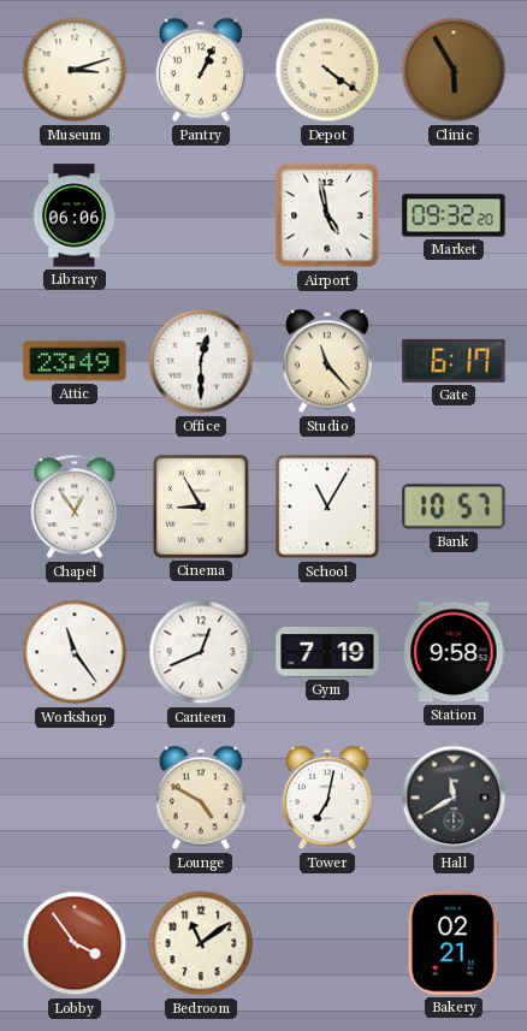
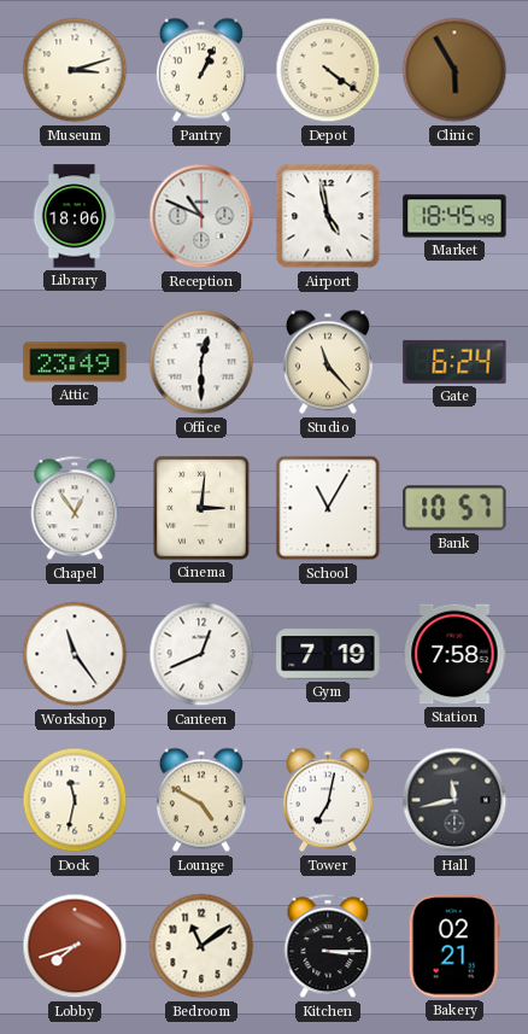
Library: 06:06 -> 18:06
Reception: none -> 10:49
Market: 09:32 -> 18:45
Gate: 6:17 -> 6:24
Cinema: 8:55 -> 3:01
Station: 9:58 -> 7:58
Dock: none -> 11:32
Hall: 11:40 -> 11:43
Lobby: 3:54 -> 7:42
Kitchen: none -> 3:15
